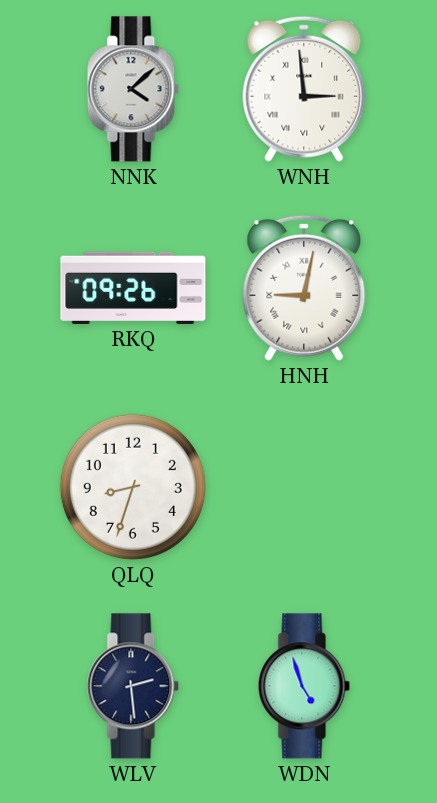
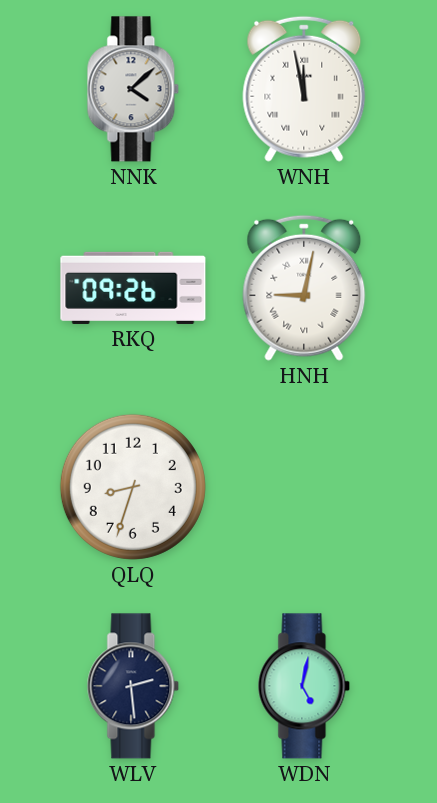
WNH: 2:59 -> 11:58
WDN: 4:57 -> 5:02
